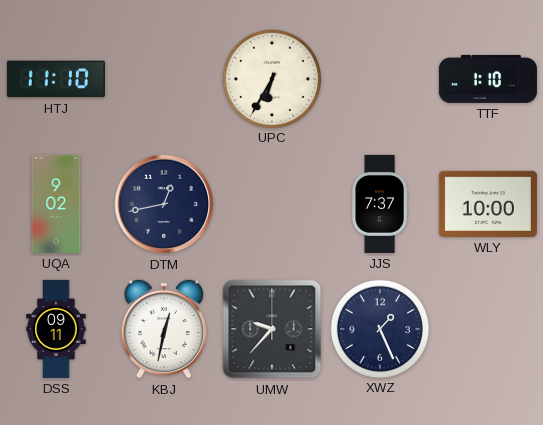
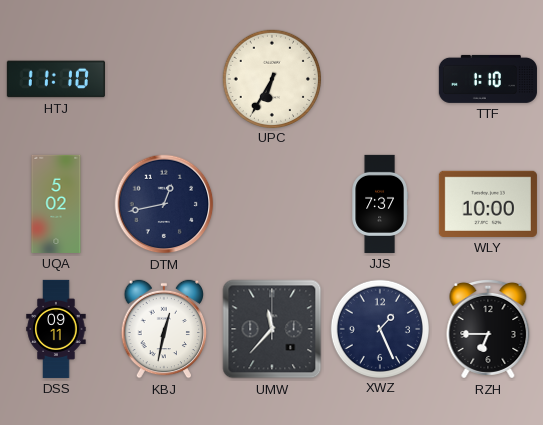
UQA: 9:02 -> 5:02
UMW: 9:37 -> 11:37
RZH: none -> 6:45
